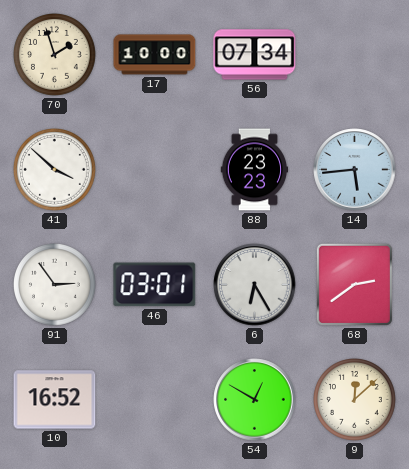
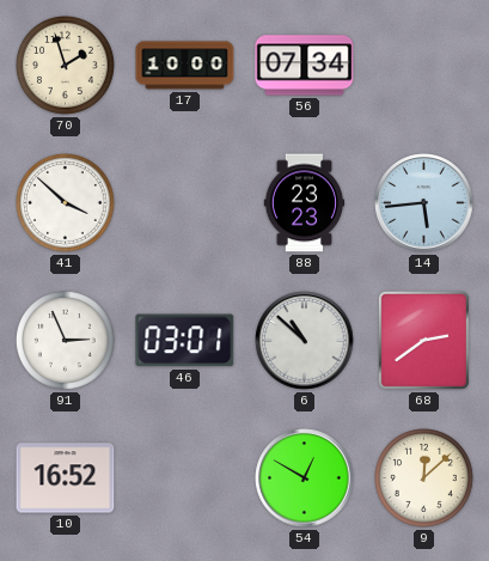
91: 2:54 -> 2:56
6: 6:25 -> 10:52
